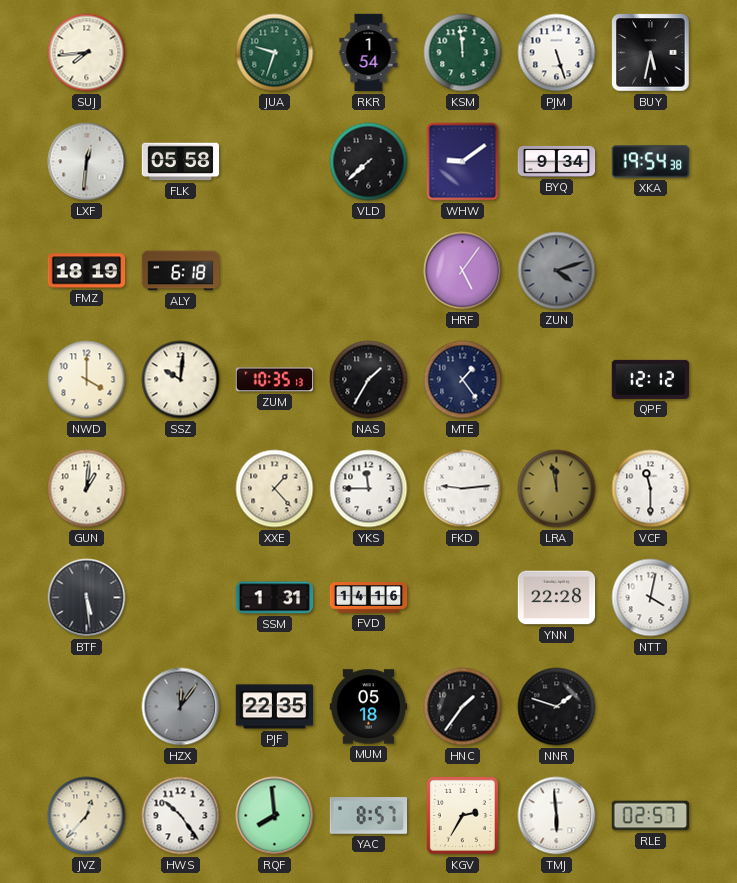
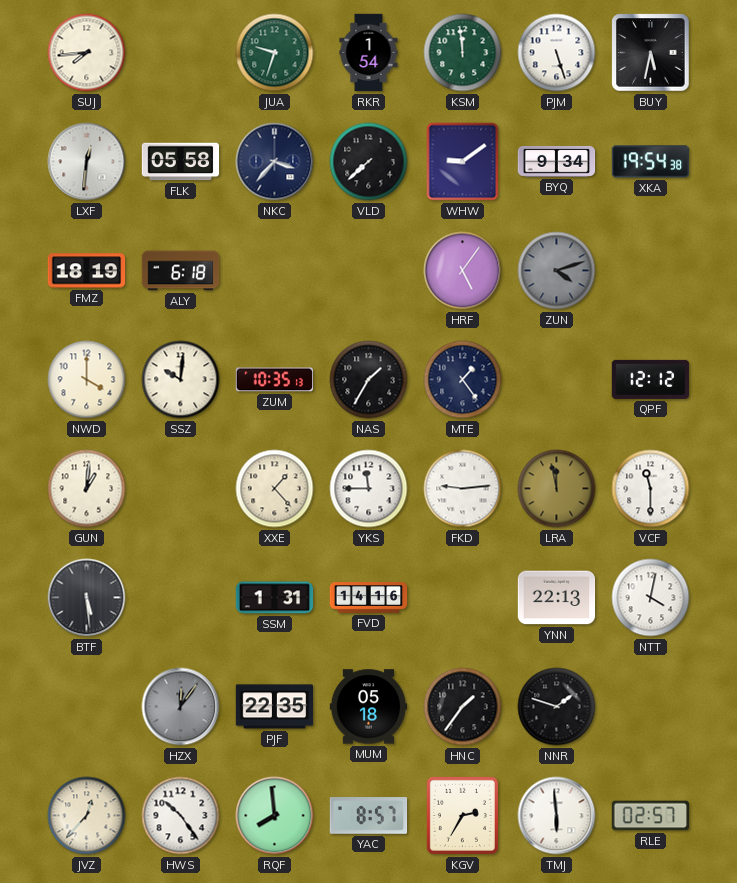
NKC: none -> 3:37
YNN: 22:28 -> 22:13
